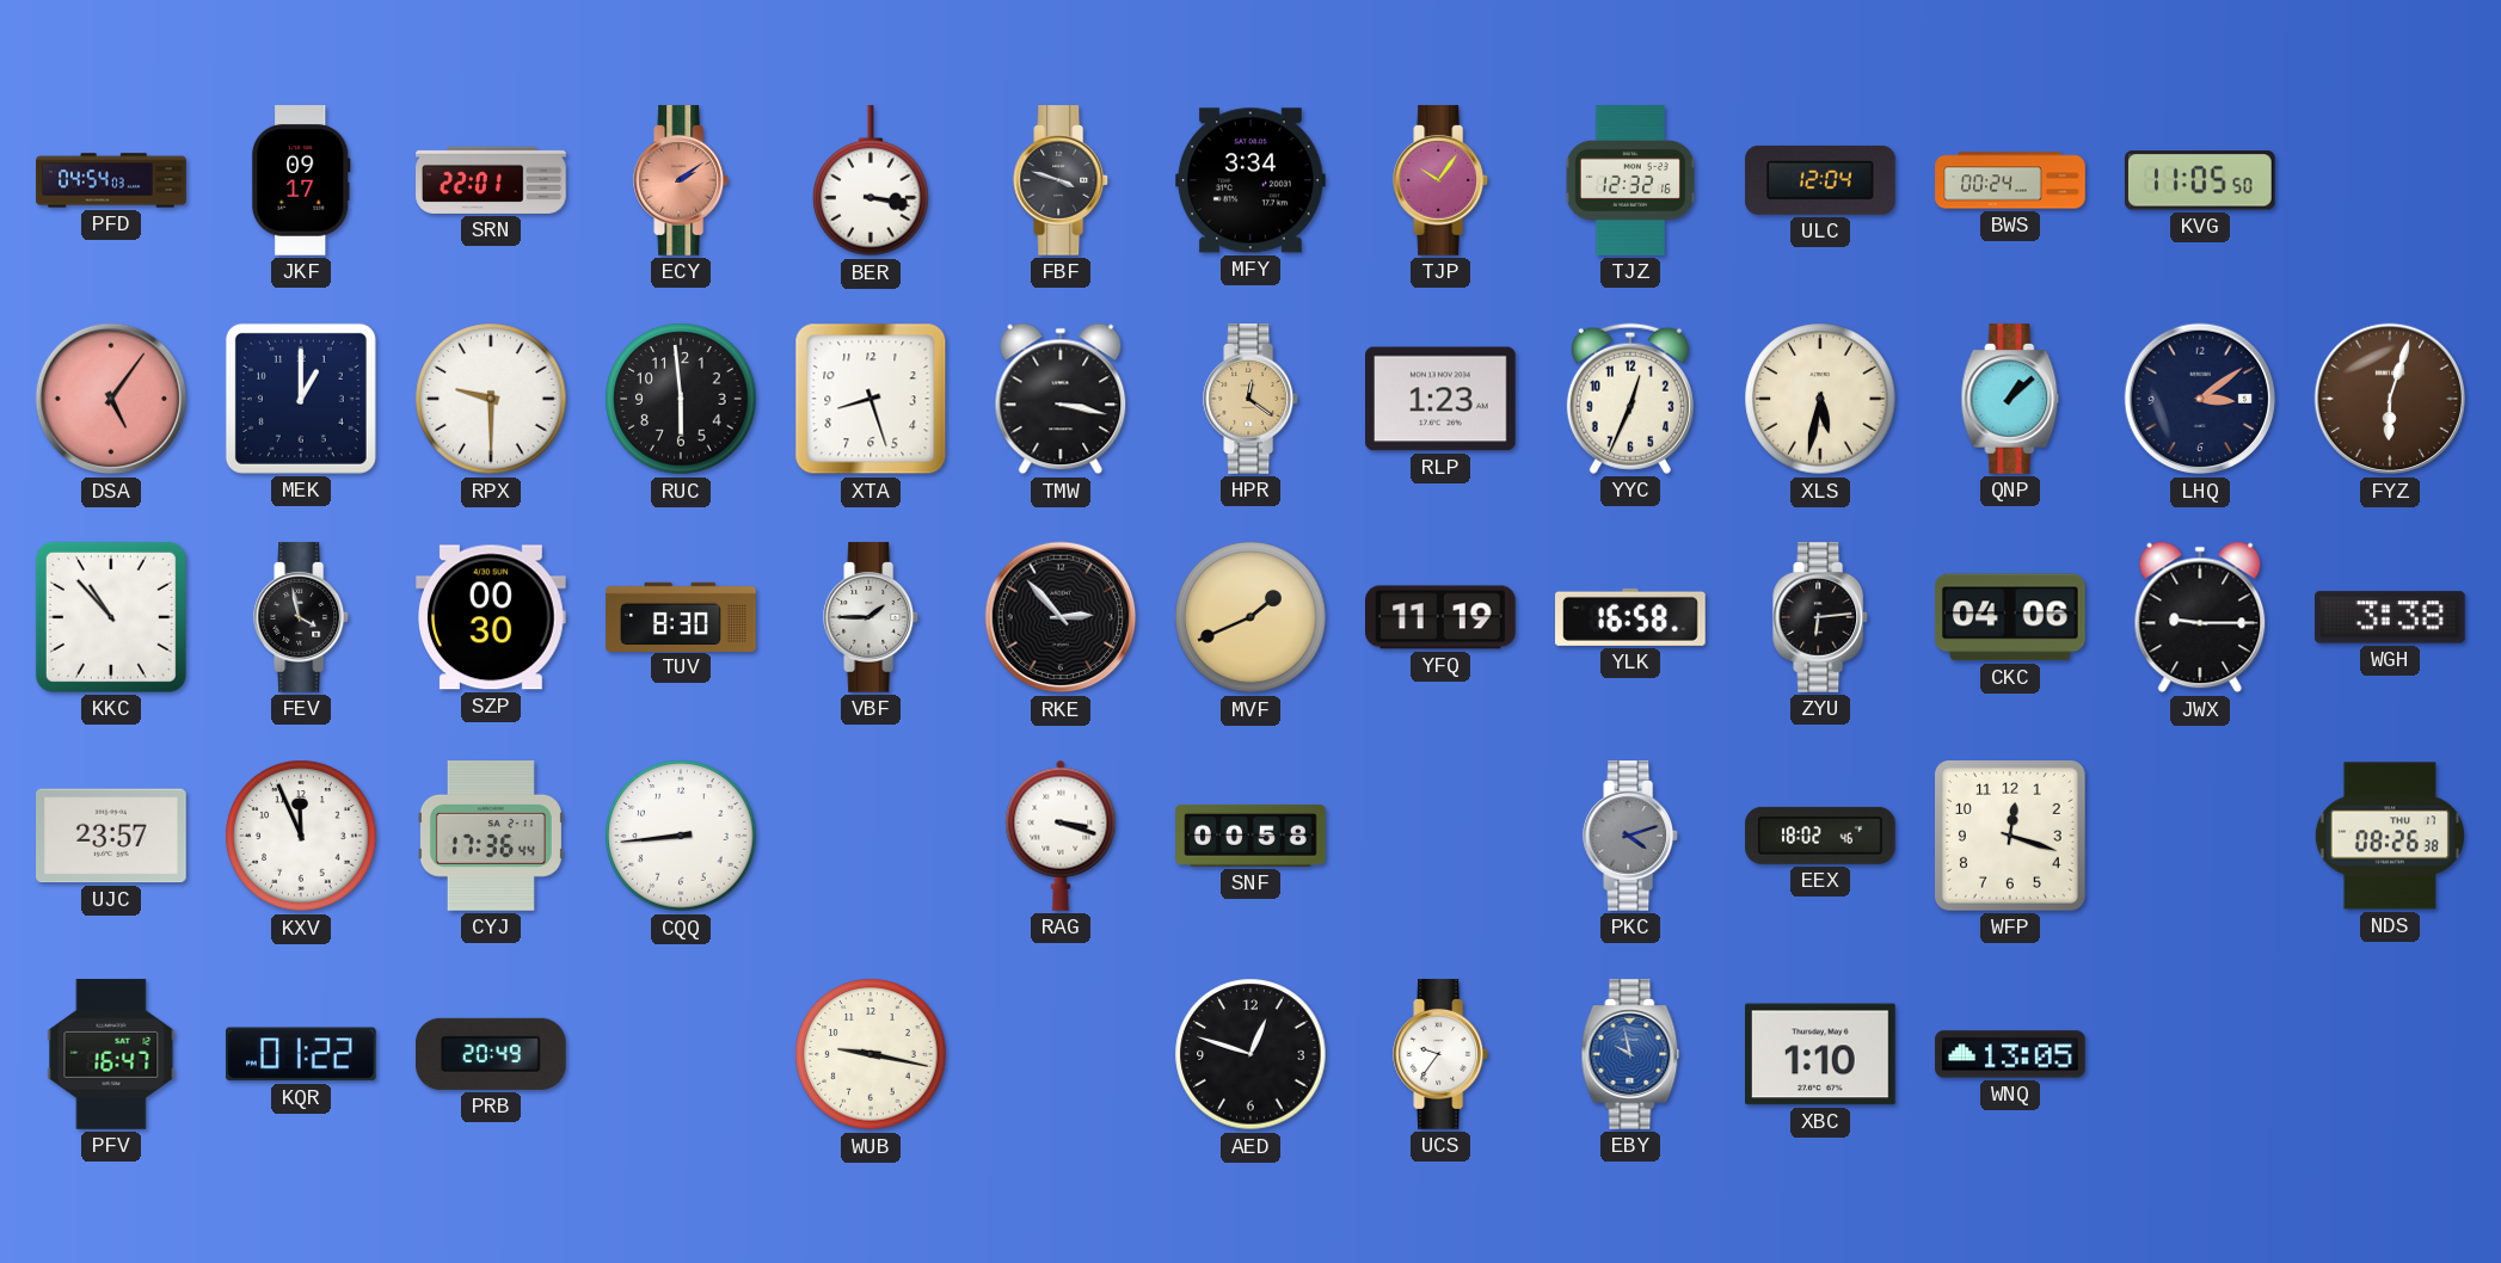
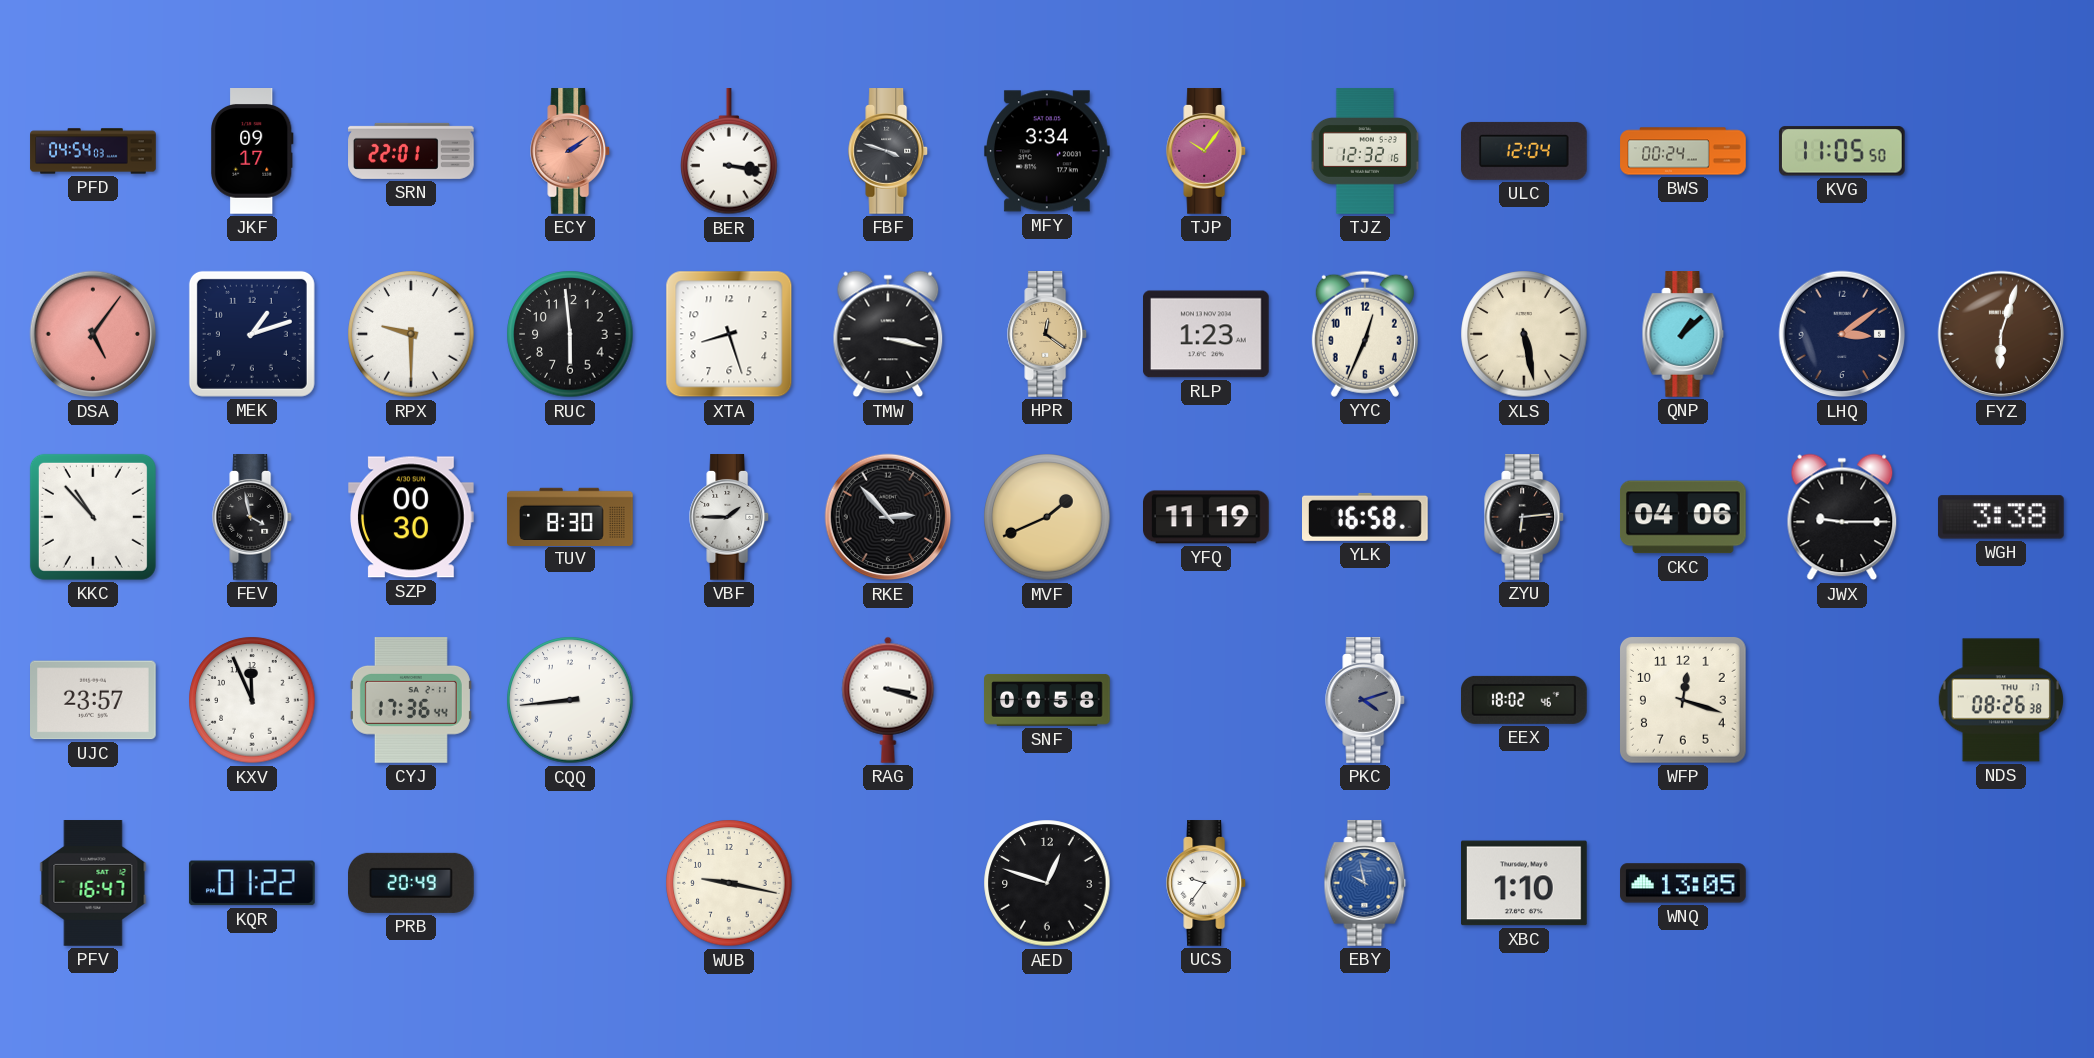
MEK: 1:00 -> 1:12
XLS: 5:32 -> 5:28
